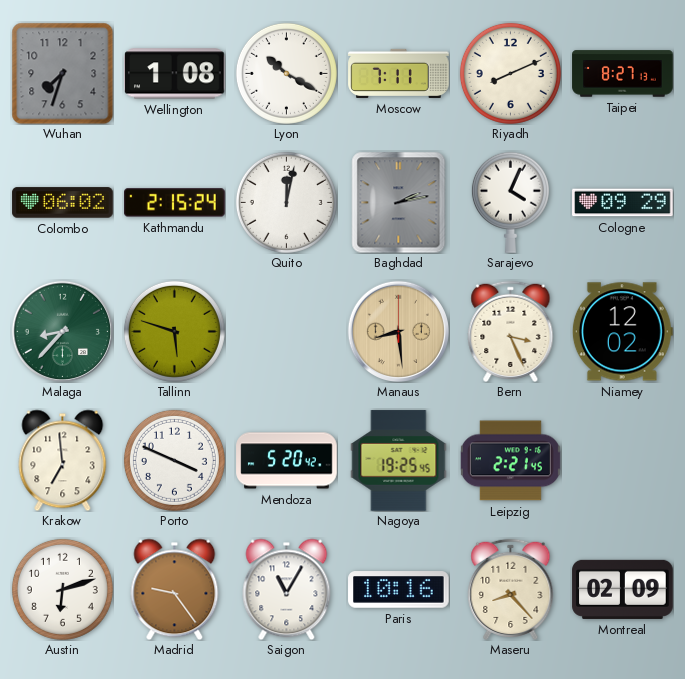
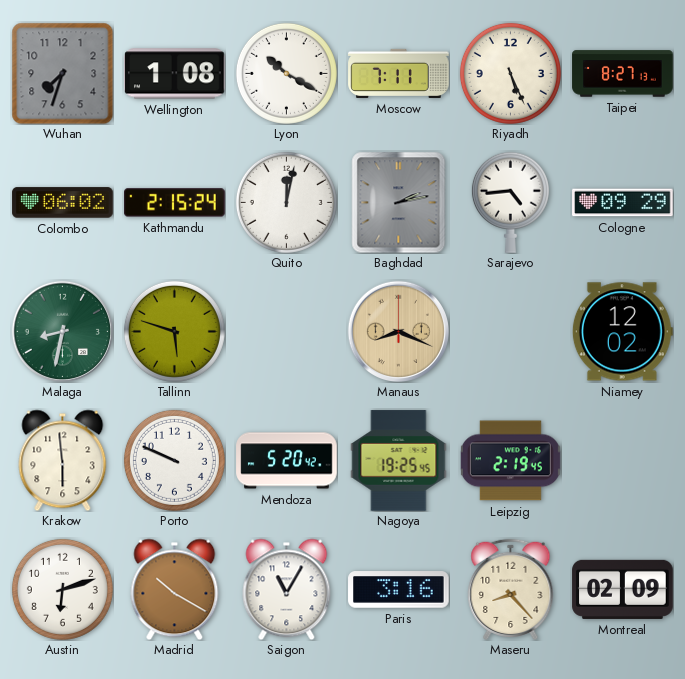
Riyadh: 8:11 -> 5:26
Sarajevo: 4:04 -> 4:44
Malaga: 8:37 -> 8:32
Manaus: 8:29 -> 8:19
Bern: 3:26 -> none
Krakow: 6:59 -> 5:59
Porto: 3:49 -> 9:49
Leipzig: 2:21 -> 2:19
Madrid: 9:24 -> 10:20
Paris: 10:16 -> 3:16
